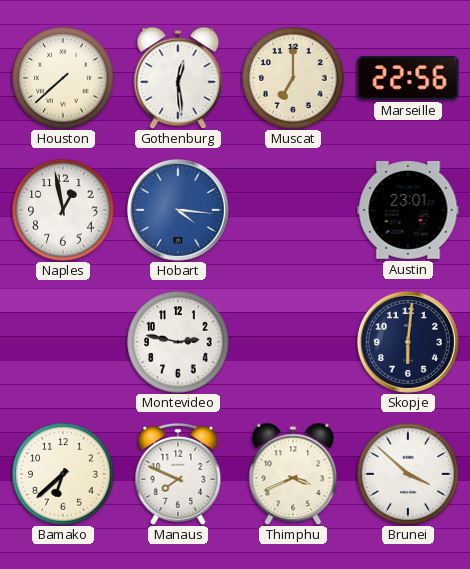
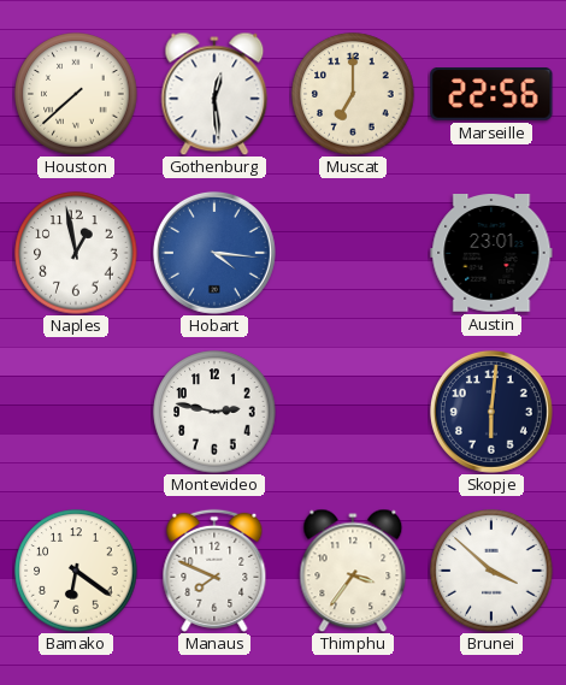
Bamako: 6:38 -> 6:21
Thimphu: 3:41 -> 3:36
